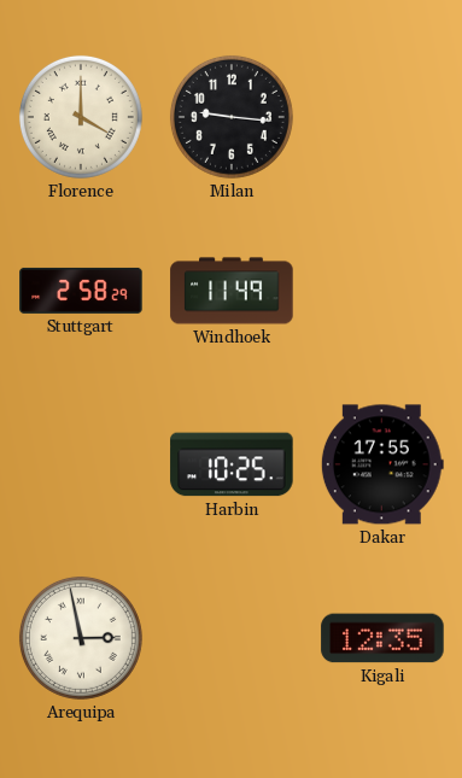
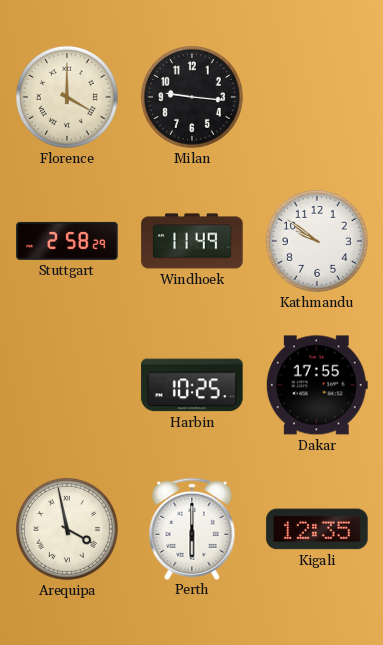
Kathmandu: none -> 9:51
Arequipa: 2:58 -> 3:58
Perth: none -> 6:00
